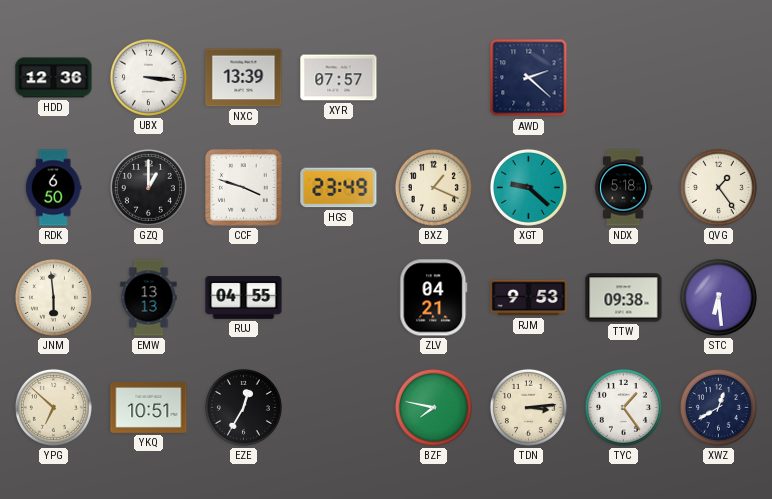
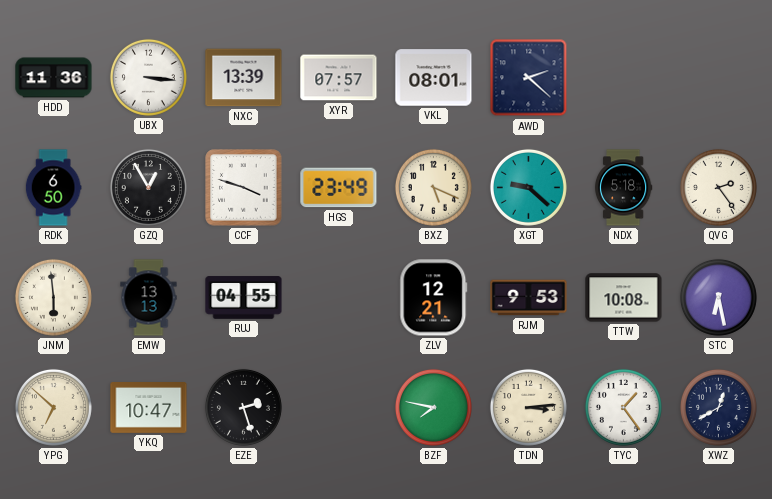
HDD: 12:36 -> 11:36
VKL: none -> 08:01
GZQ: 1:00 -> 12:55
BXZ: 1:19 -> 5:19
QVG: 1:24 -> 2:24
ZLV: 04:21 -> 12:21
TTW: 09:38 -> 10:08
STC: 6:29 -> 6:28
YKQ: 10:51 -> 10:47
EZE: 12:35 -> 2:27
